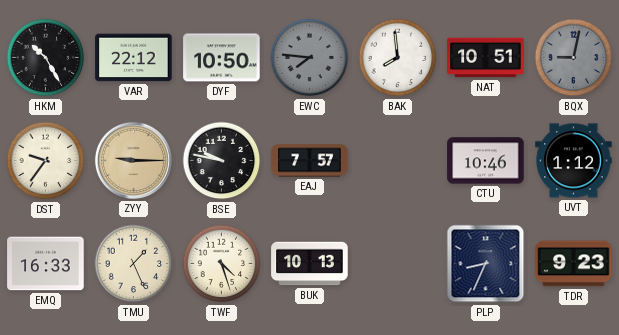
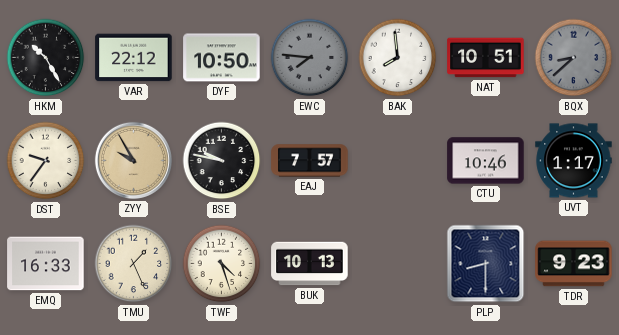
BQX: 9:02 -> 8:38
ZYY: 9:15 -> 9:55
UVT: 1:12 -> 1:17
PLP: 8:34 -> 8:30
